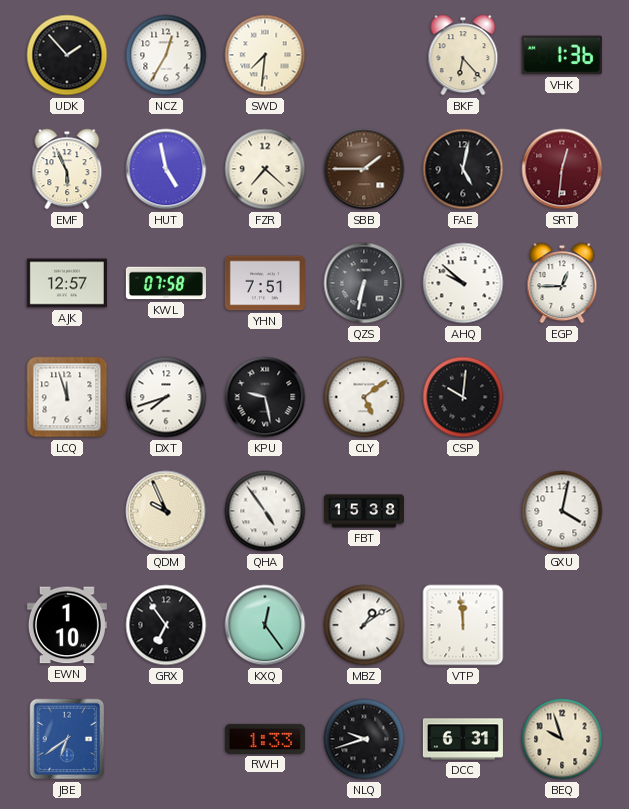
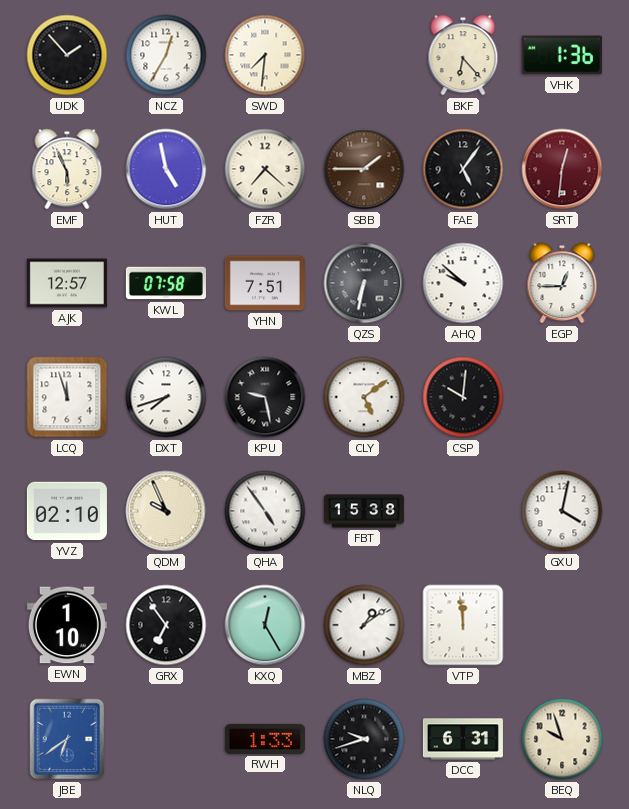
FAE: 5:02 -> 5:06
YVZ: none -> 02:10
KXQ: 12:24 -> 12:25
